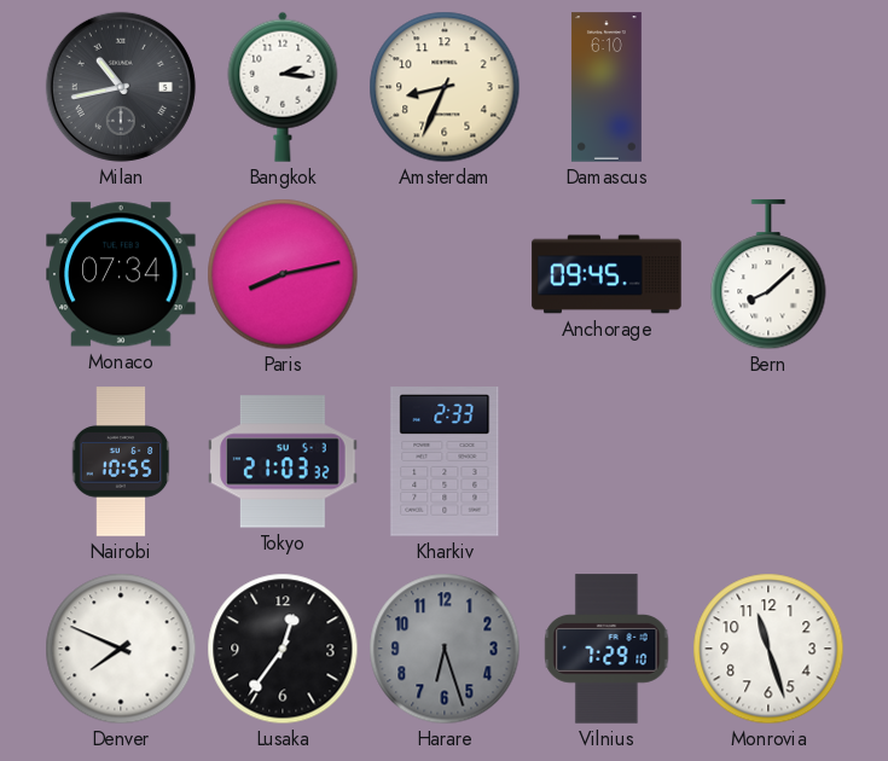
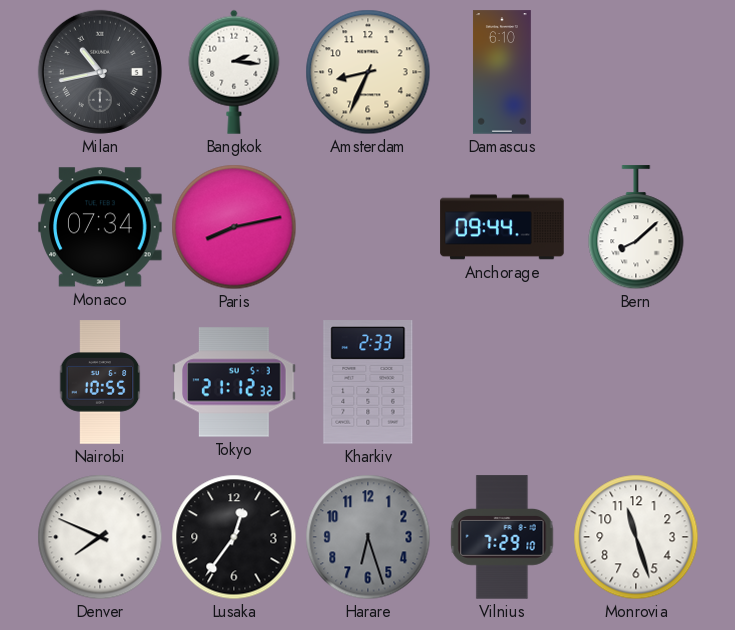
Anchorage: 09:45 -> 09:44
Tokyo: 21:03 -> 21:12
